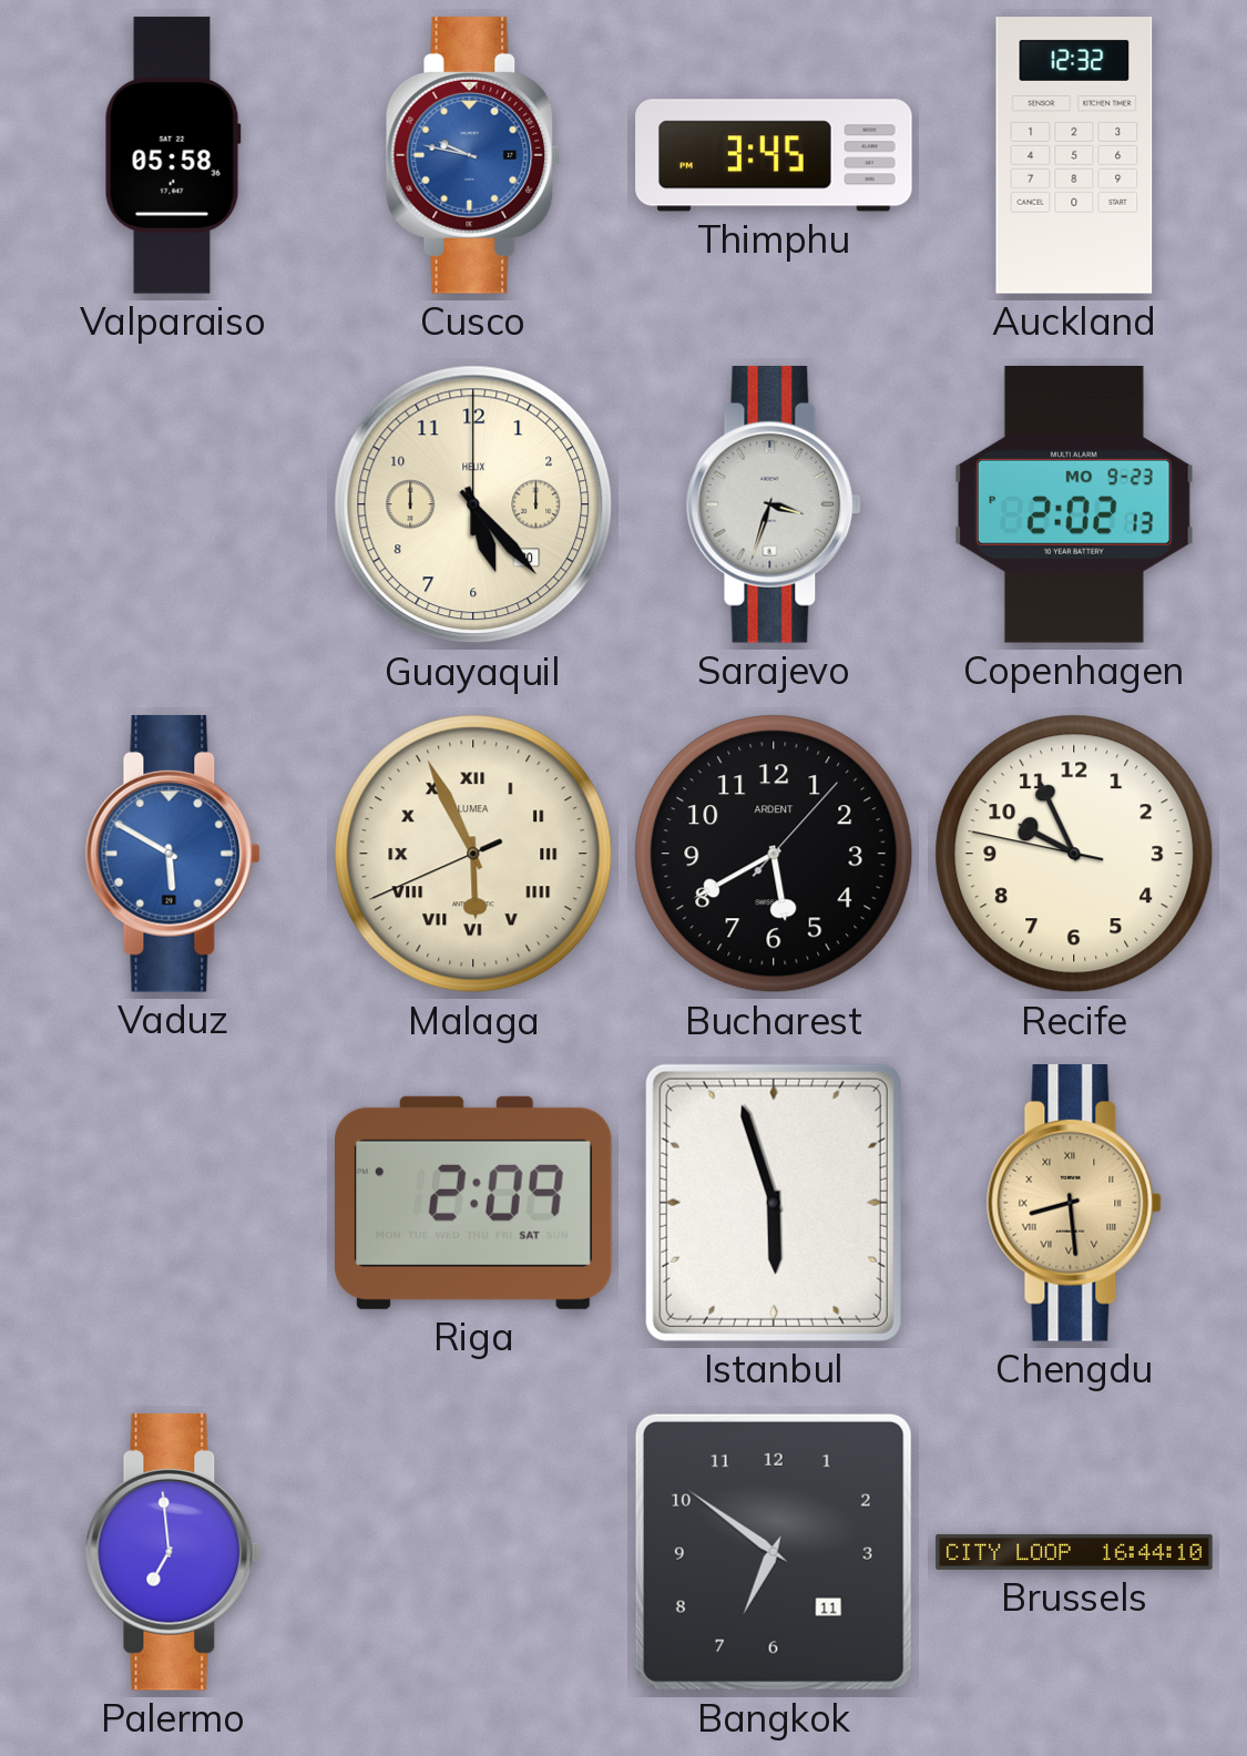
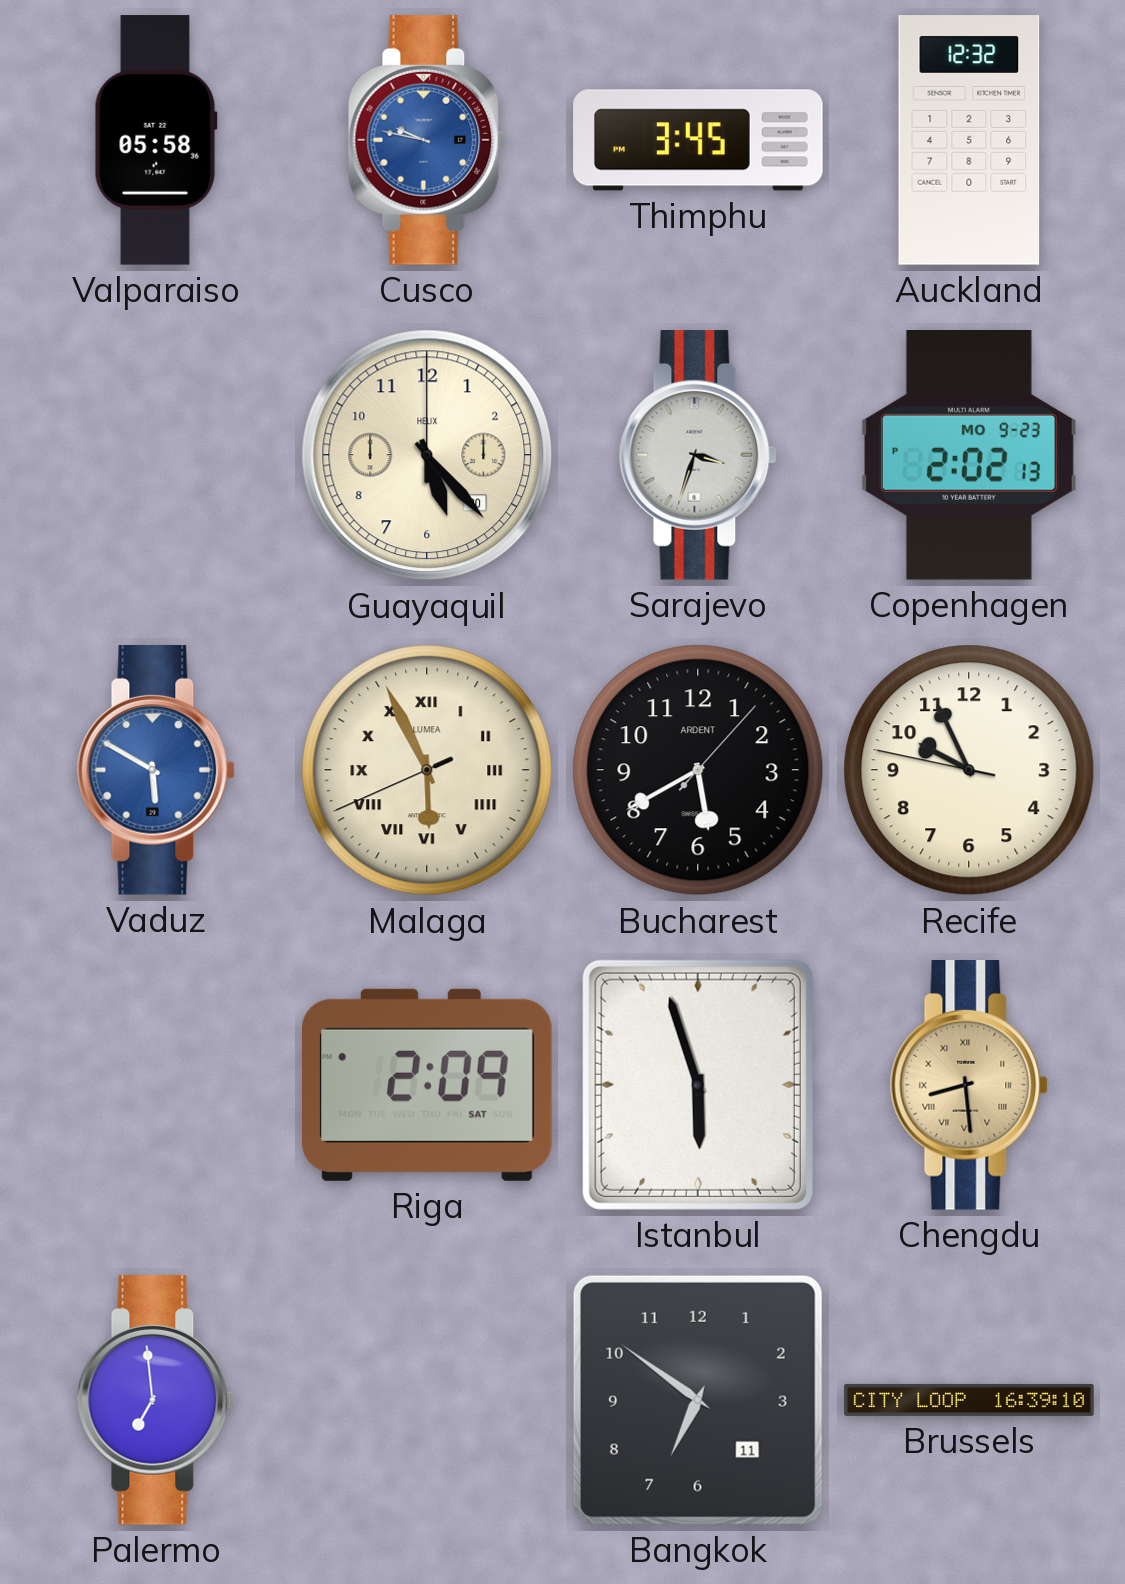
Brussels: 16:44 -> 16:39
